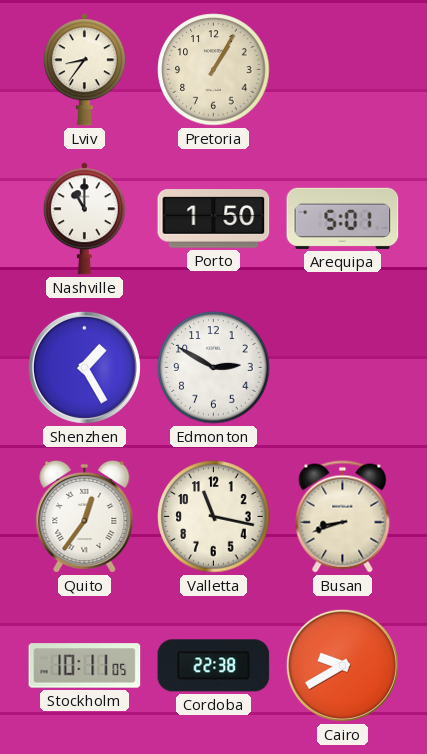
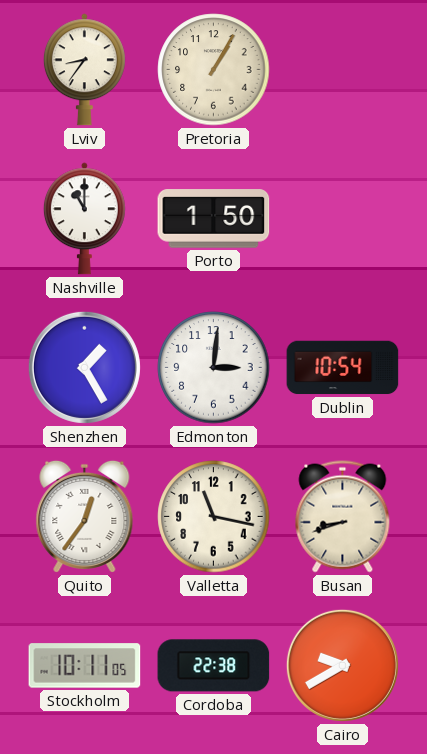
Arequipa: 5:01 -> none
Edmonton: 2:50 -> 3:01
Dublin: none -> 10:54
